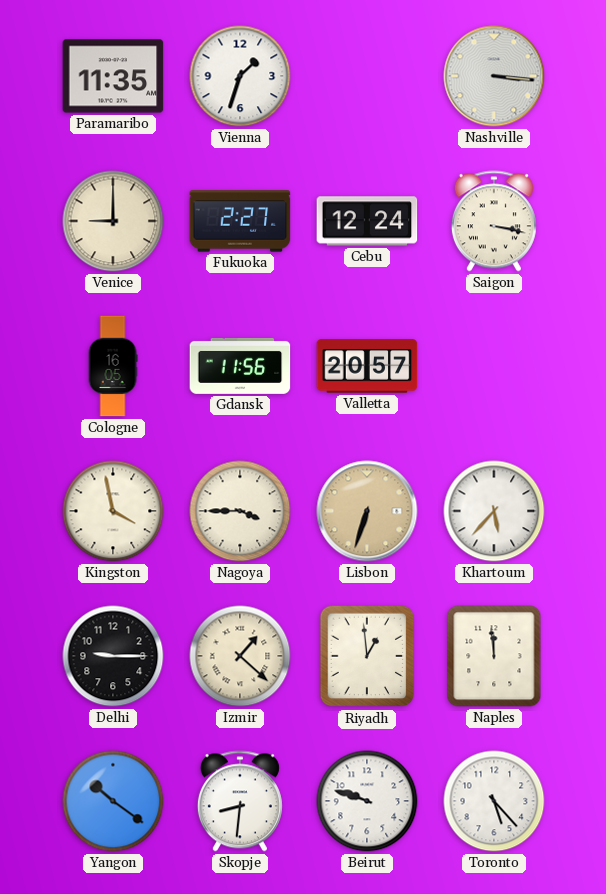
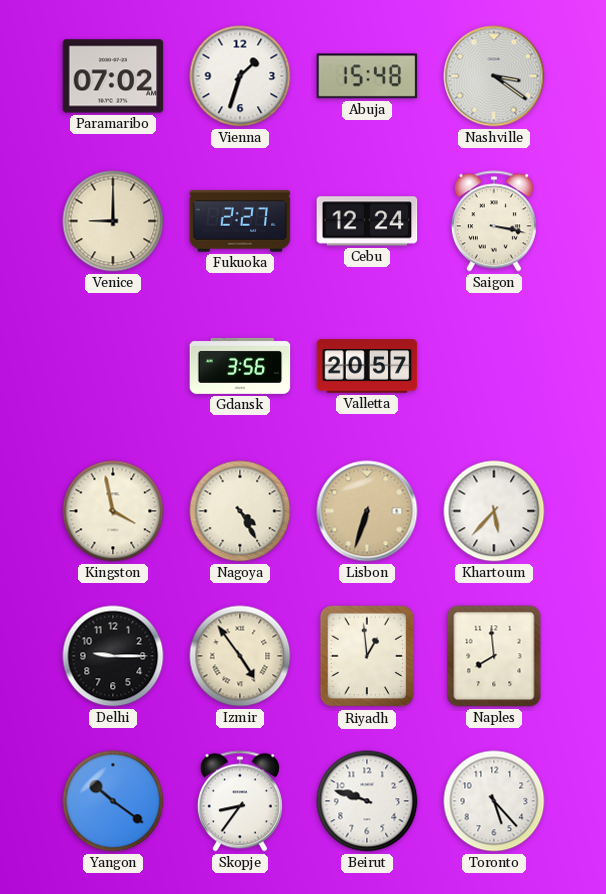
Paramaribo: 11:35 -> 07:02
Abuja: none -> 15:48
Nashville: 3:16 -> 3:21
Cologne: 16:05 -> none
Gdansk: 11:56 -> 3:56
Nagoya: 3:45 -> 4:25
Izmir: 1:22 -> 4:54
Naples: 11:59 -> 7:59
Skopje: 8:31 -> 8:36
